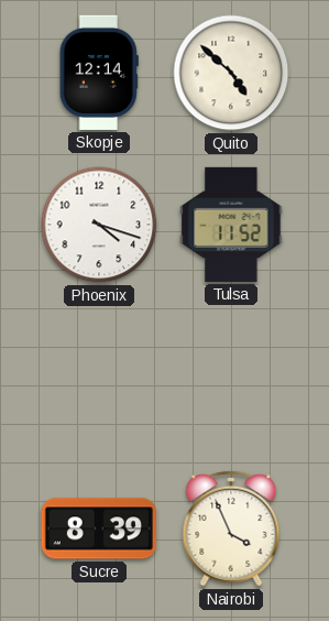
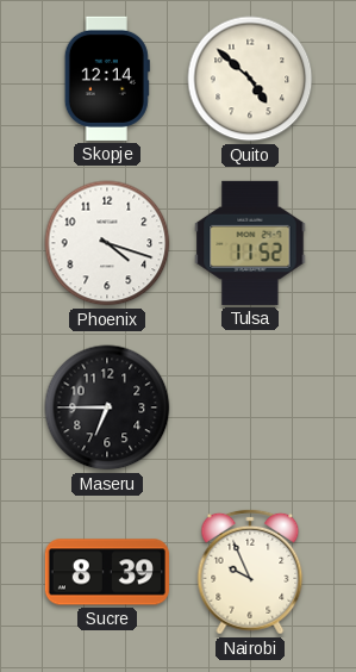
Maseru: none -> 6:45
Nairobi: 3:56 -> 9:56
